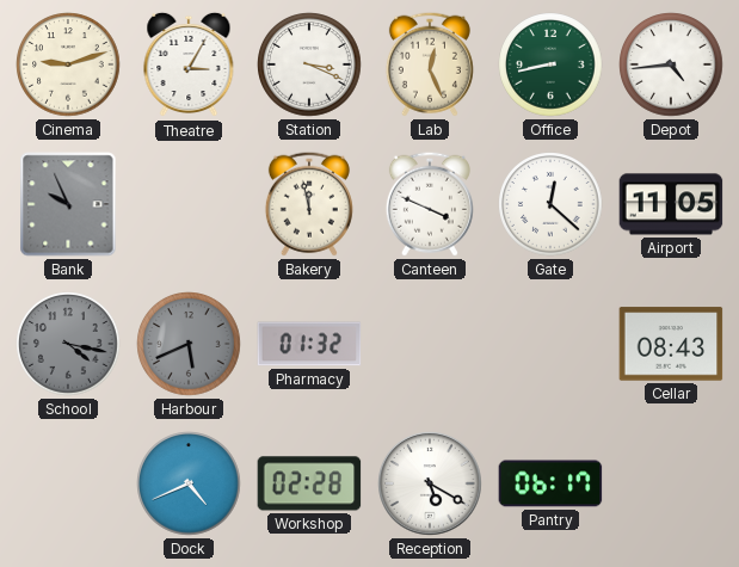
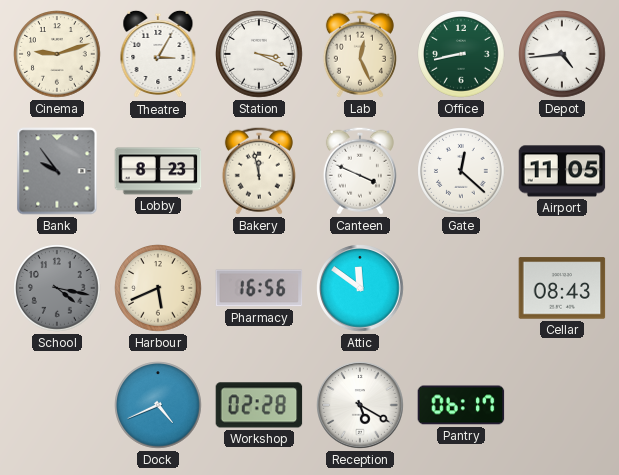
Bank: 9:56 -> 9:54
Lobby: none -> 8:23
Harbour dial: grey -> cream
Pharmacy: 01:32 -> 16:56
Attic: none -> 11:51
